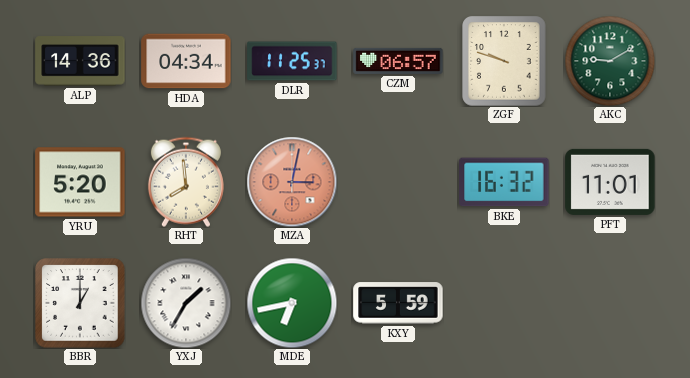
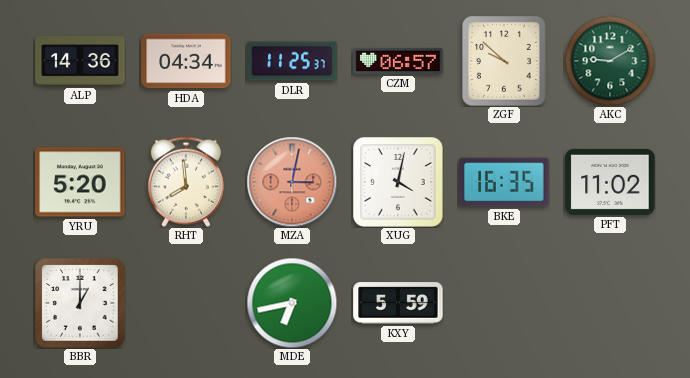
ZGF: 9:48 -> 9:52
XUG: none -> 4:02
BKE: 16:32 -> 16:35
PFT: 11:01 -> 11:02
YXJ: 1:35 -> none
